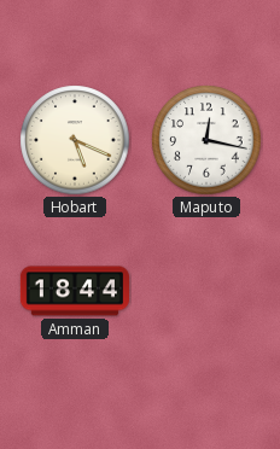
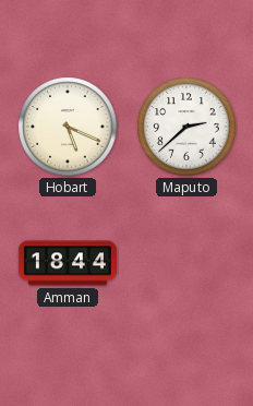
Maputo: 12:17 -> 2:38
